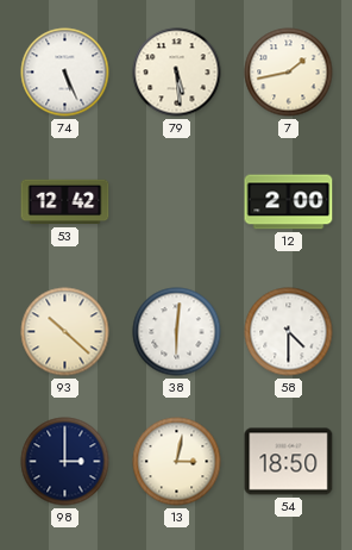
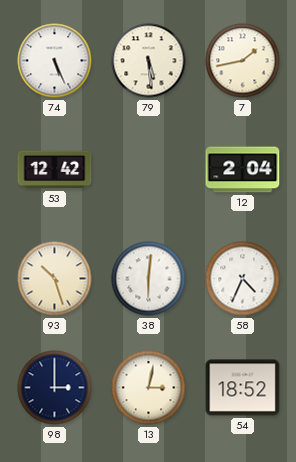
12: 2:00 -> 2:04
93: 10:22 -> 10:27
58: 4:30 -> 4:34
54: 18:50 -> 18:52
